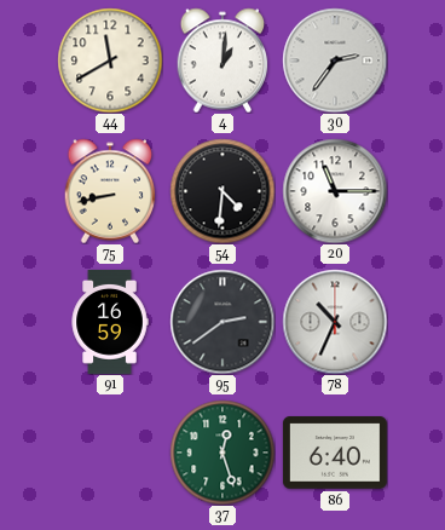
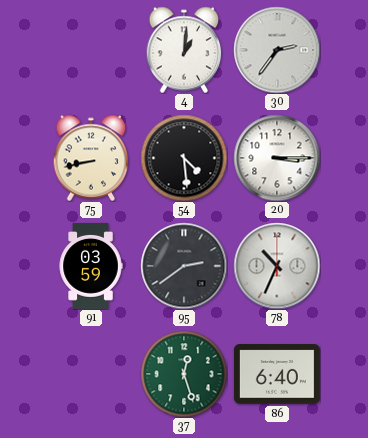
44: 11:40 -> none
54: 4:31 -> 4:29
20: 11:15 -> 3:15
91: 16:59 -> 03:59
